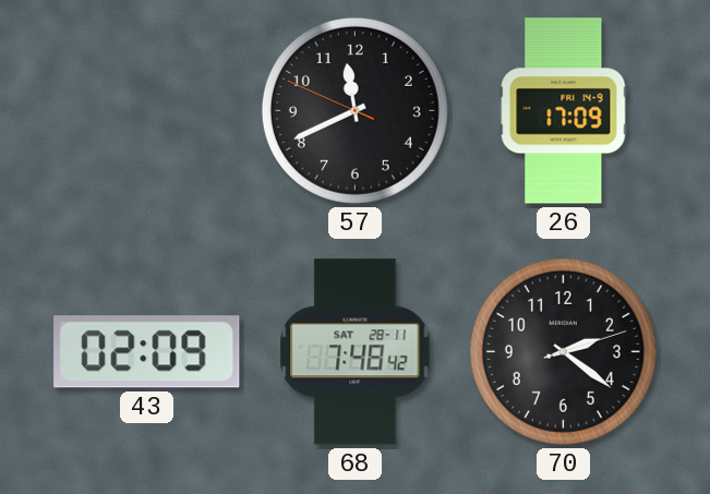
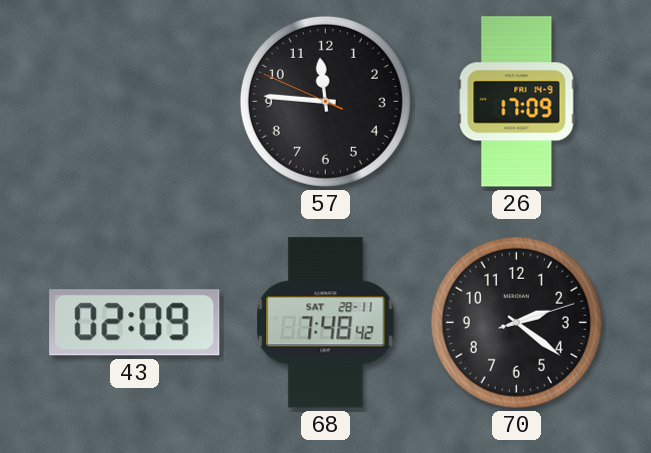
57: 11:40 -> 11:45
